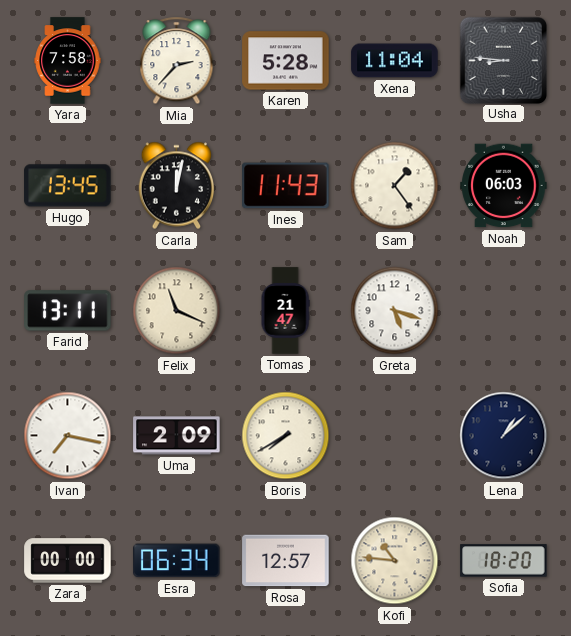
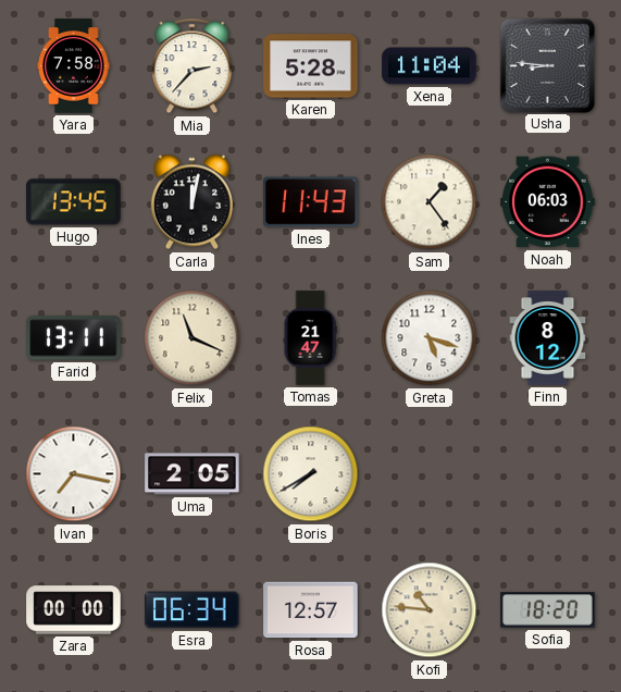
Finn: none -> 8:12
Uma: 2:09 -> 2:05
Lena: 1:08 -> none
